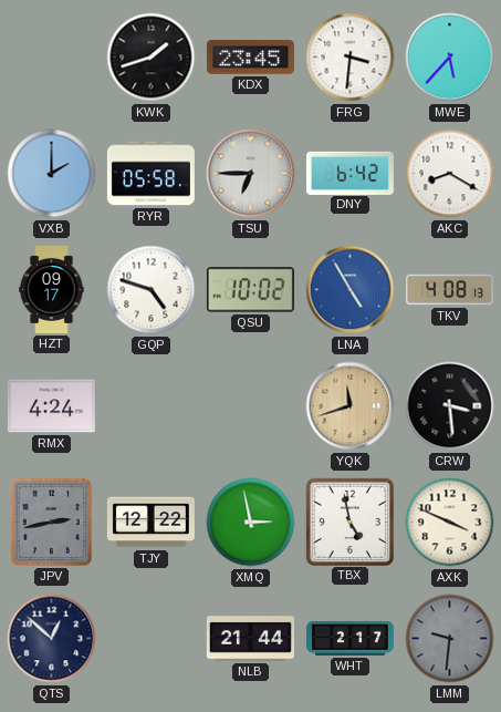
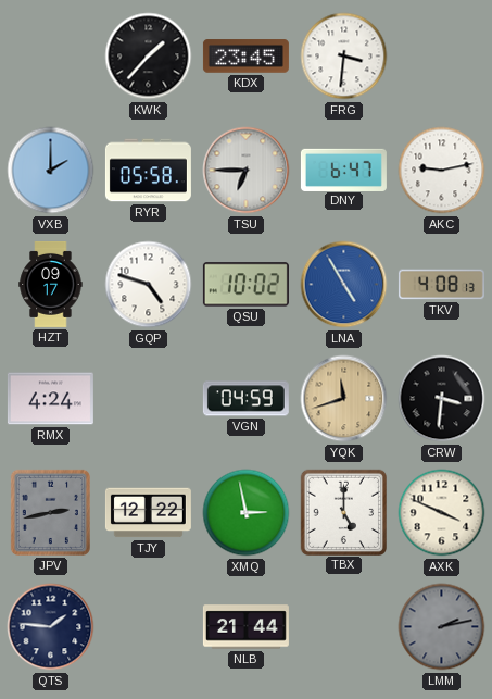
KWK: 1:42 -> 1:37
MWE: 5:37 -> none
DNY: 6:42 -> 6:47
AKC: 8:20 -> 9:13
VGN: none -> 04:59
CRW: 3:29 -> 3:31
TBX: 4:58 -> 5:00
QTS: 12:52 -> 1:46
WHT: 2:17 -> none
LMM: 9:31 -> 2:13
